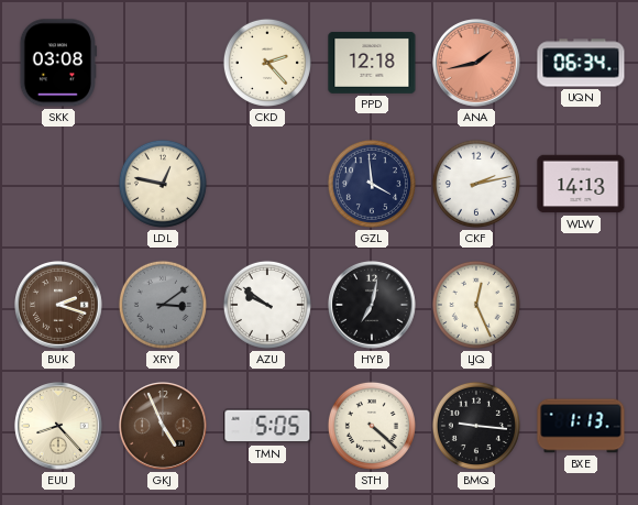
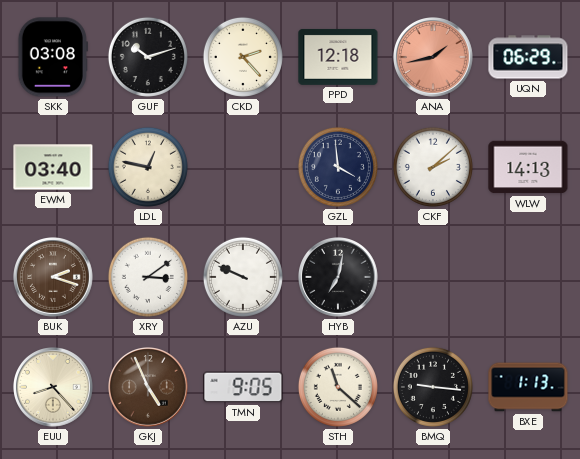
GUF: none -> 10:12
UQN: 06:34 -> 06:29
EWM: none -> 03:40
CKF: 2:13 -> 2:08
XRY dial: grey -> white
AZU: 9:51 -> 9:49
LJQ: 12:26 -> none
TMN: 5:05 -> 9:05
STH: 4:22 -> 11:22
